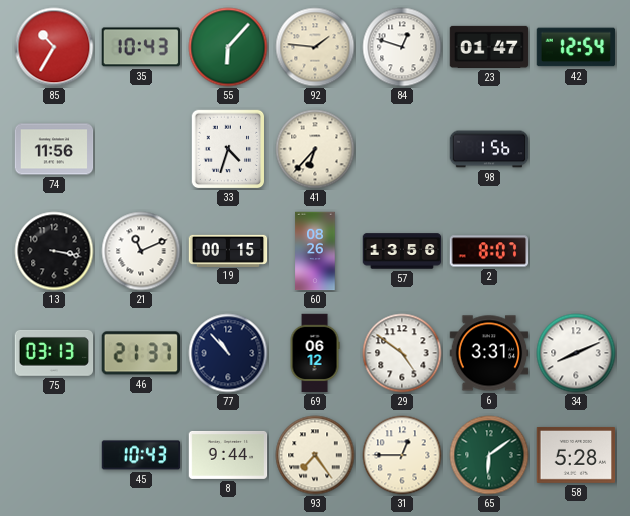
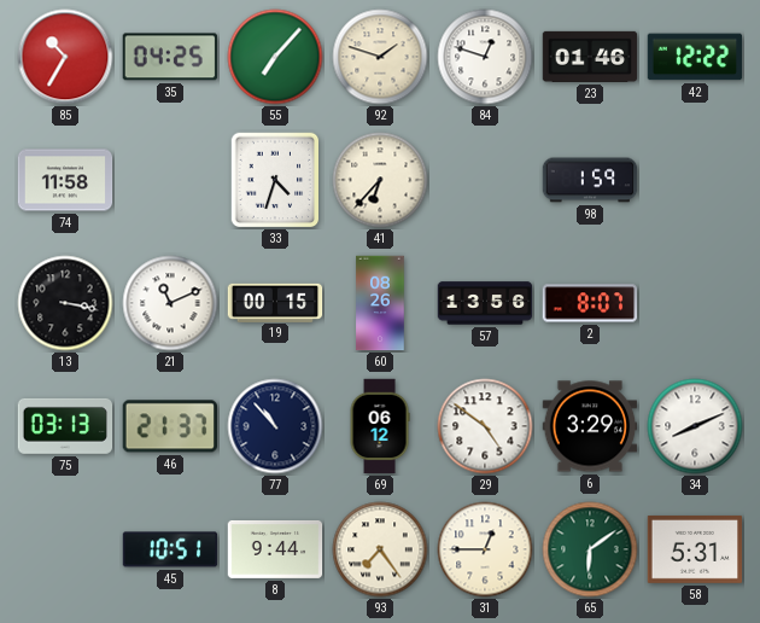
35: 10:43 -> 04:25
55: 6:07 -> 7:07
92: 1:46 -> 1:48
23: 01:47 -> 01:46
42: 12:54 -> 12:22
74: 11:56 -> 11:58
98: 1:56 -> 1:59
6: 3:31 -> 3:29
45: 10:43 -> 10:51
58: 5:28 -> 5:31
